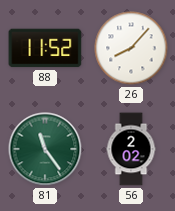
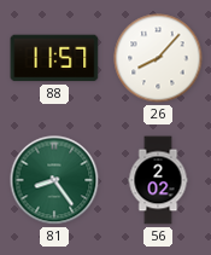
88: 11:52 -> 11:57
81: 11:24 -> 8:24
